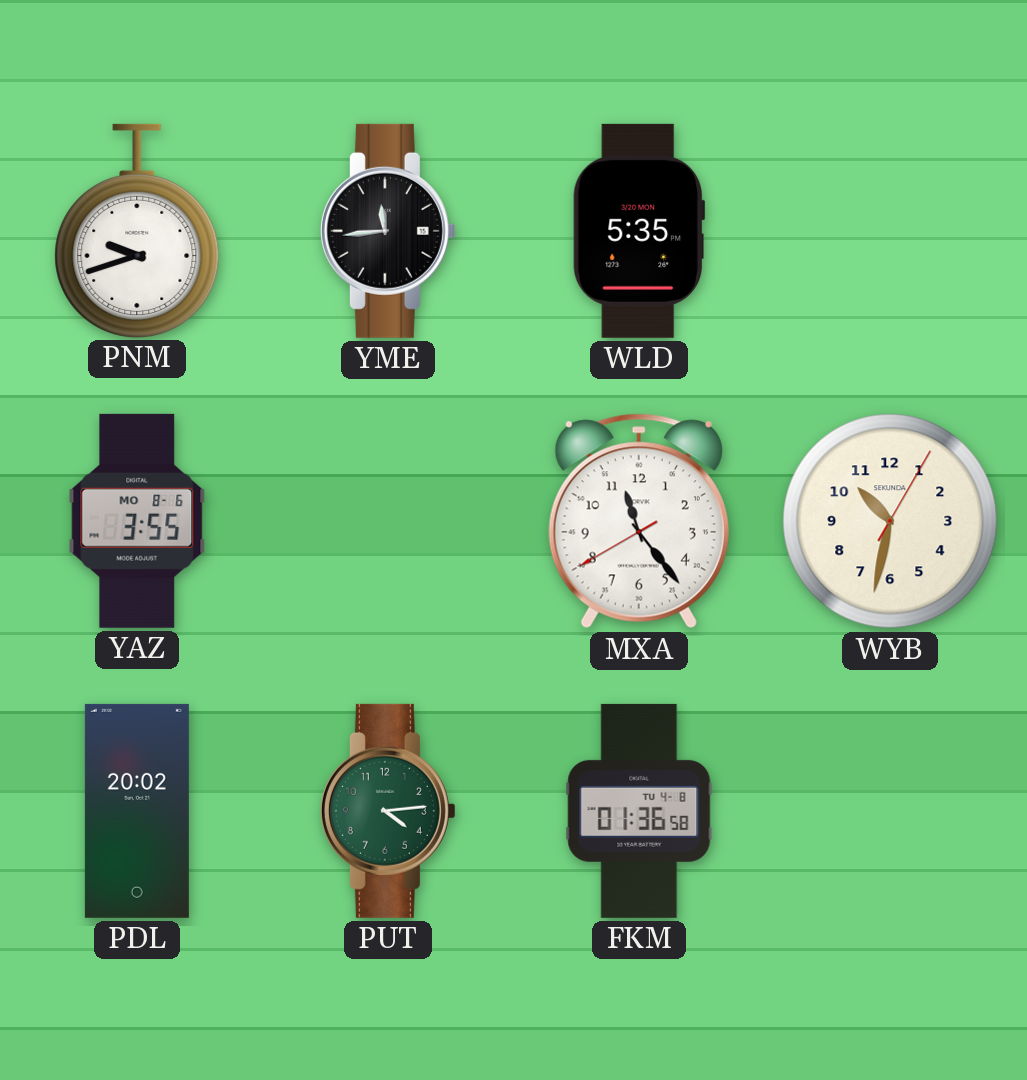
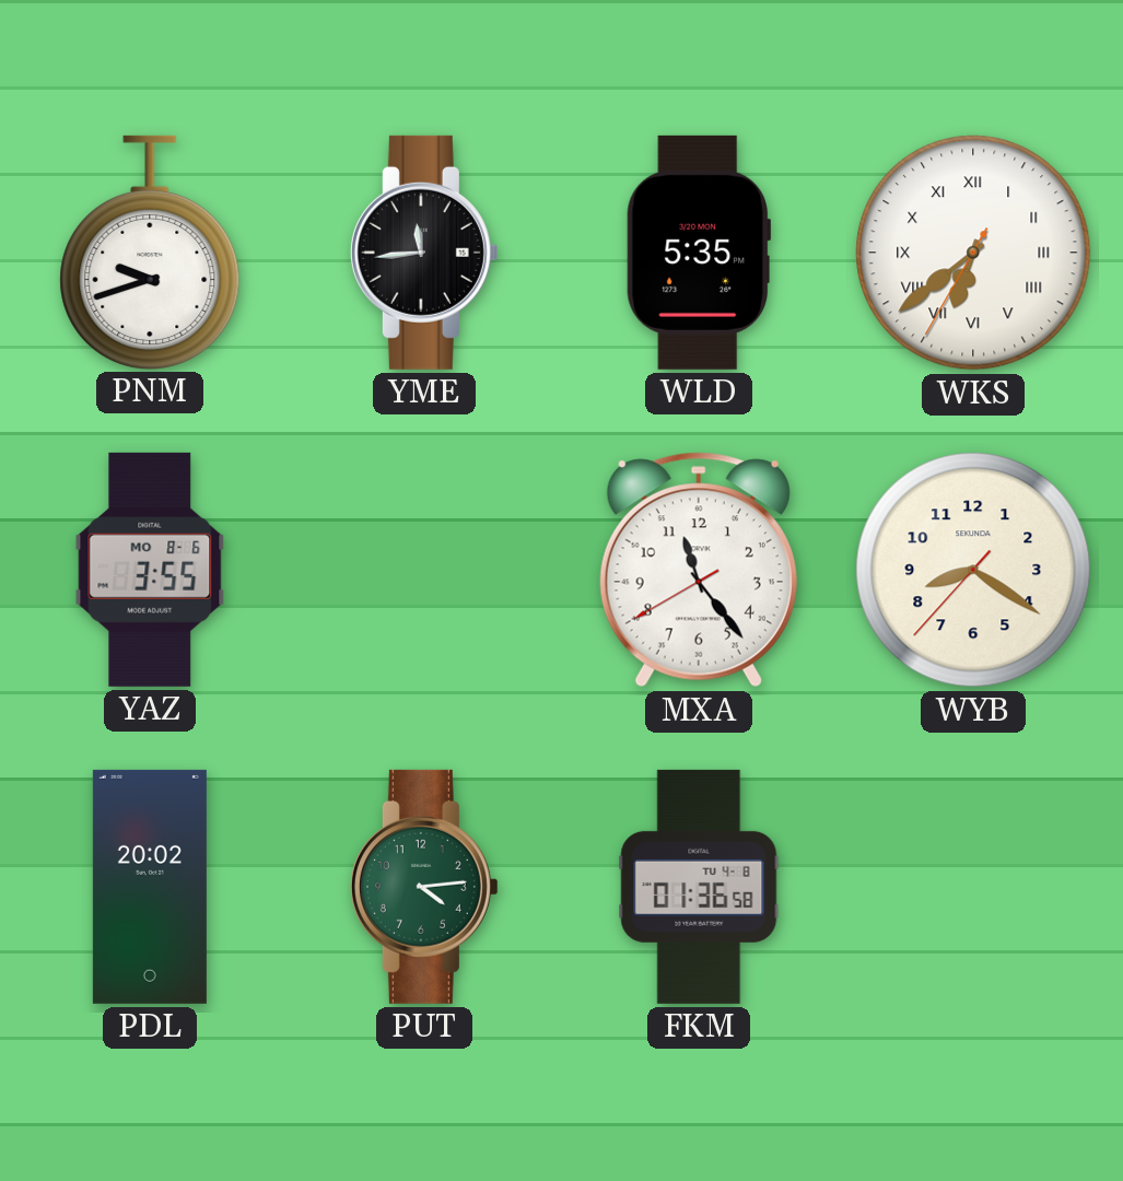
WKS: none -> 6:38
WYB: 10:32 -> 8:20
